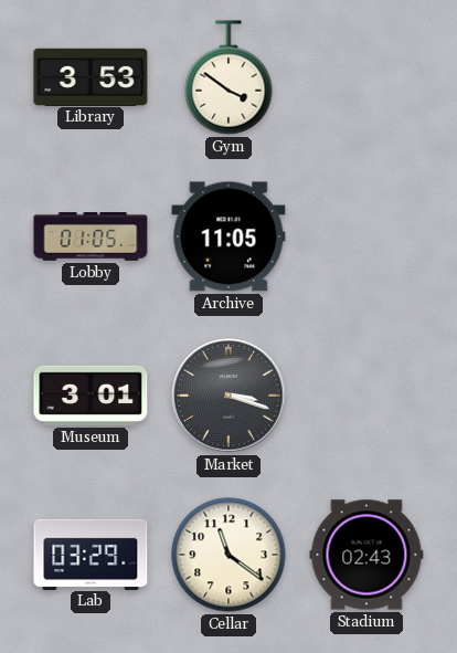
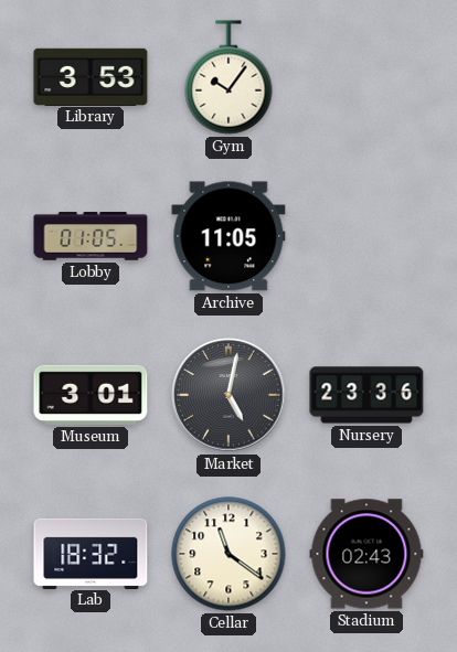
Gym: 3:51 -> 10:06
Market: 3:18 -> 5:02
Nursery: none -> 23:36
Lab: 03:29 -> 18:32
